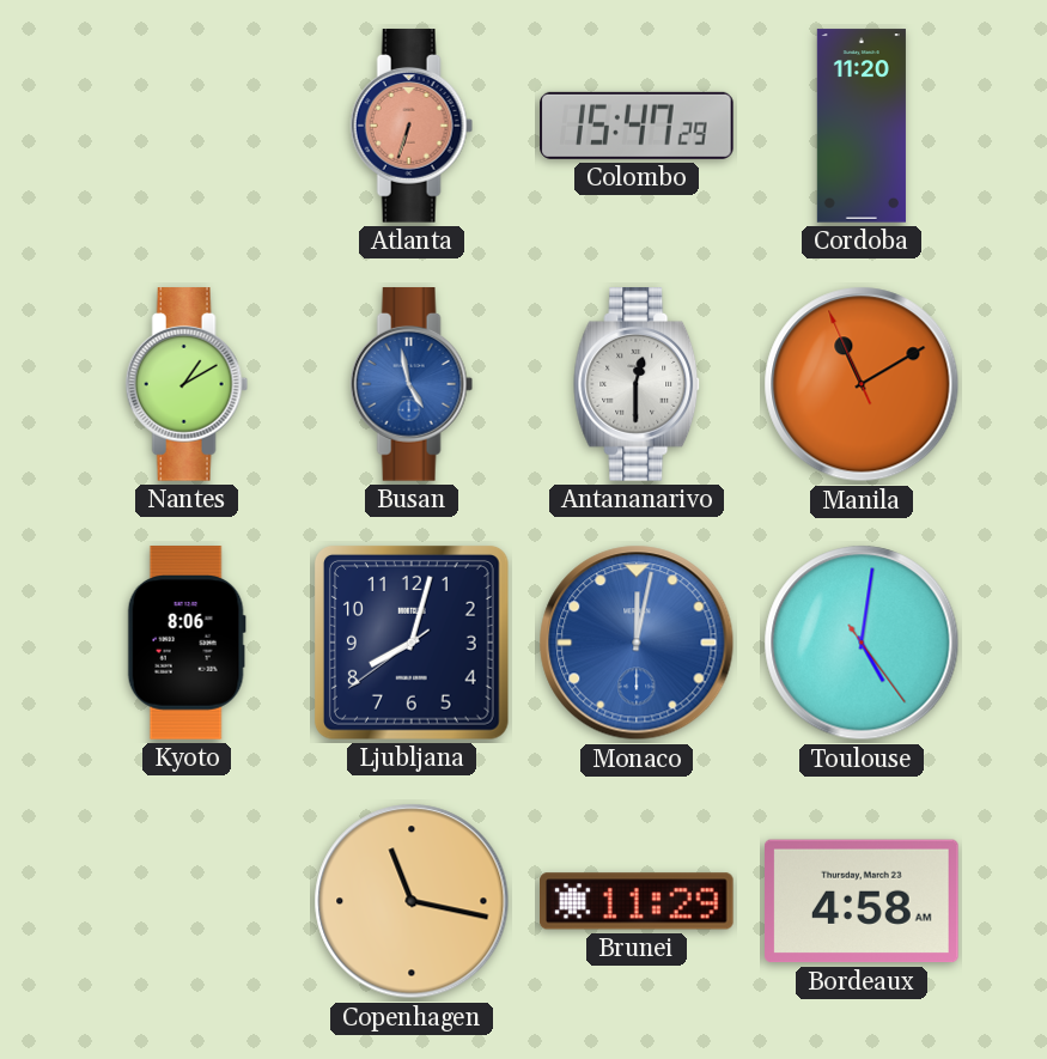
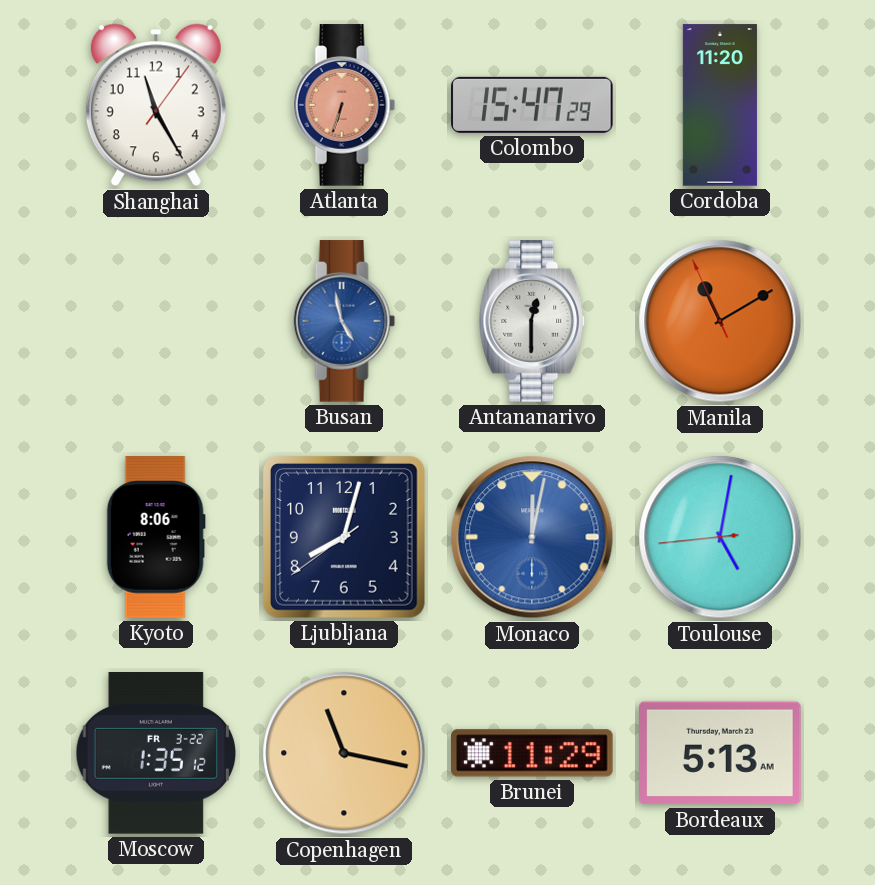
Shanghai: none -> 11:25
Nantes: 1:10 -> none
Toulouse: 5:01:24 -> 5:01:44
Moscow: none -> 1:35
Bordeaux: 4:58 -> 5:13
